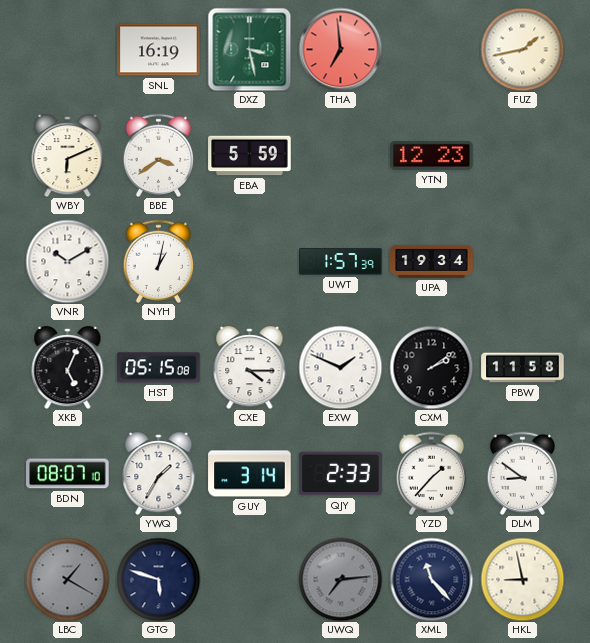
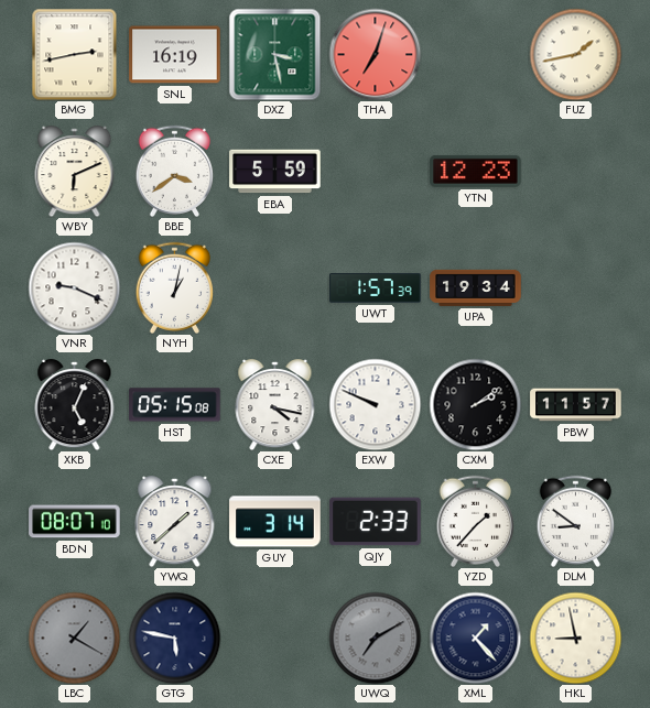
BMG: none -> 2:43
THA: 6:59 -> 7:03
VNR: 10:10 -> 9:19
CXE: 4:15 -> 4:17
EXW: 1:49 -> 9:49
PBW: 11:58 -> 11:57
YWQ: 1:35 -> 1:38
GTG: 5:48 -> 5:47
UWQ: 7:14 -> 7:10
XML: 11:23 -> 1:23
